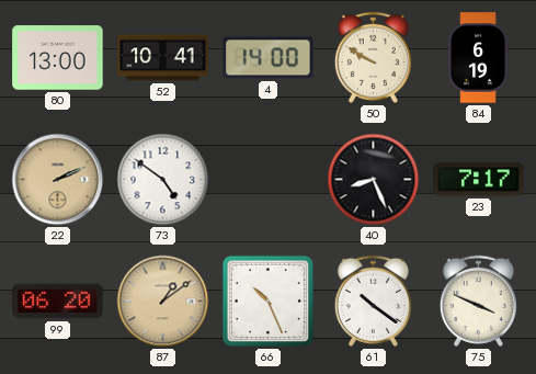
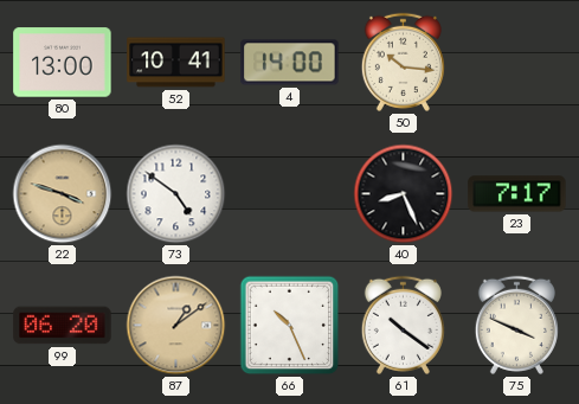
50: 9:50 -> 10:16
84: 6:19 -> none
22: 2:11 -> 3:48
